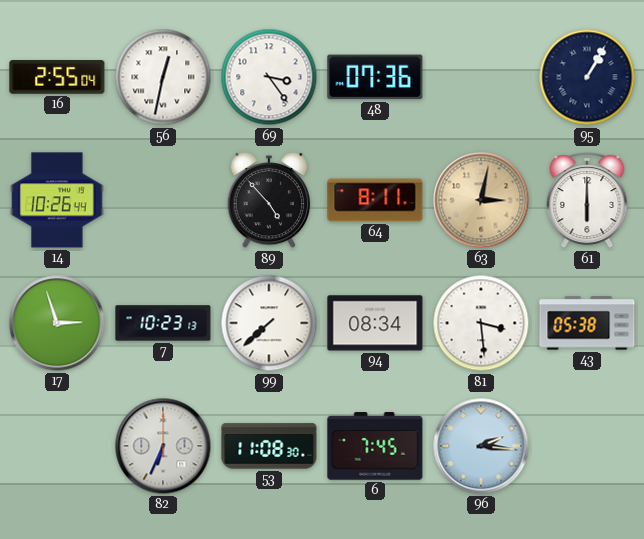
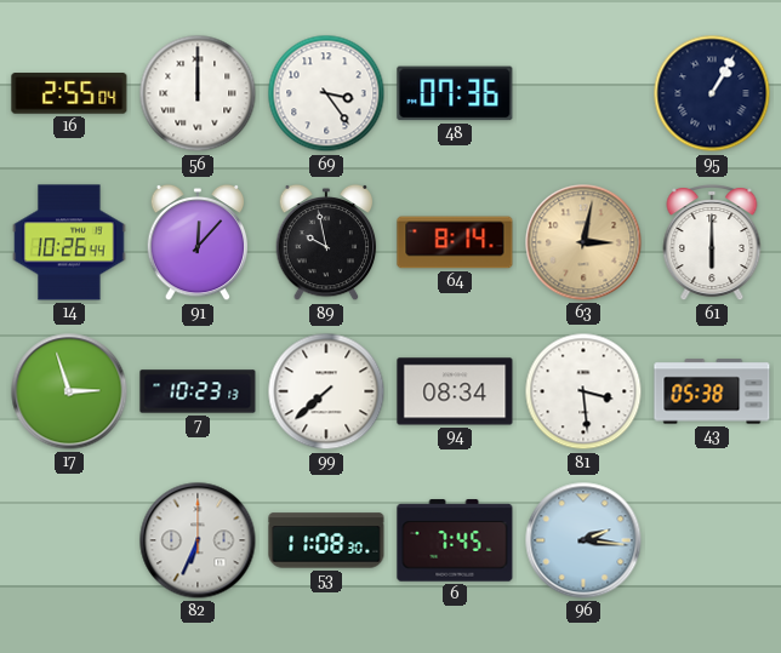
56: 12:32 -> 12:00
91: none -> 12:07
89: 4:53 -> 9:58
64: 8:11 -> 8:14
